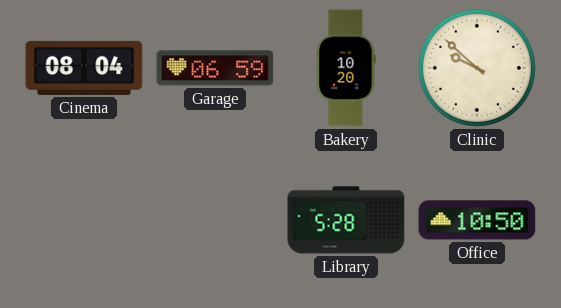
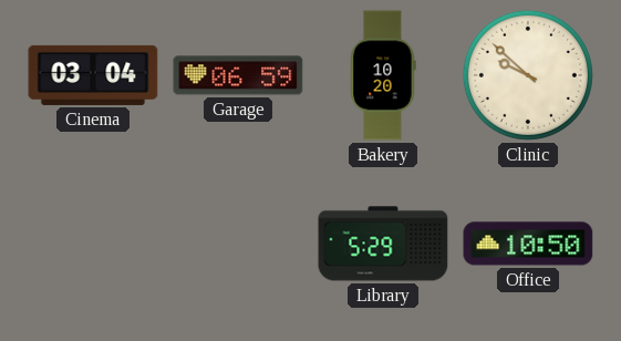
Cinema: 08:04 -> 03:04
Library: 5:28 -> 5:29
